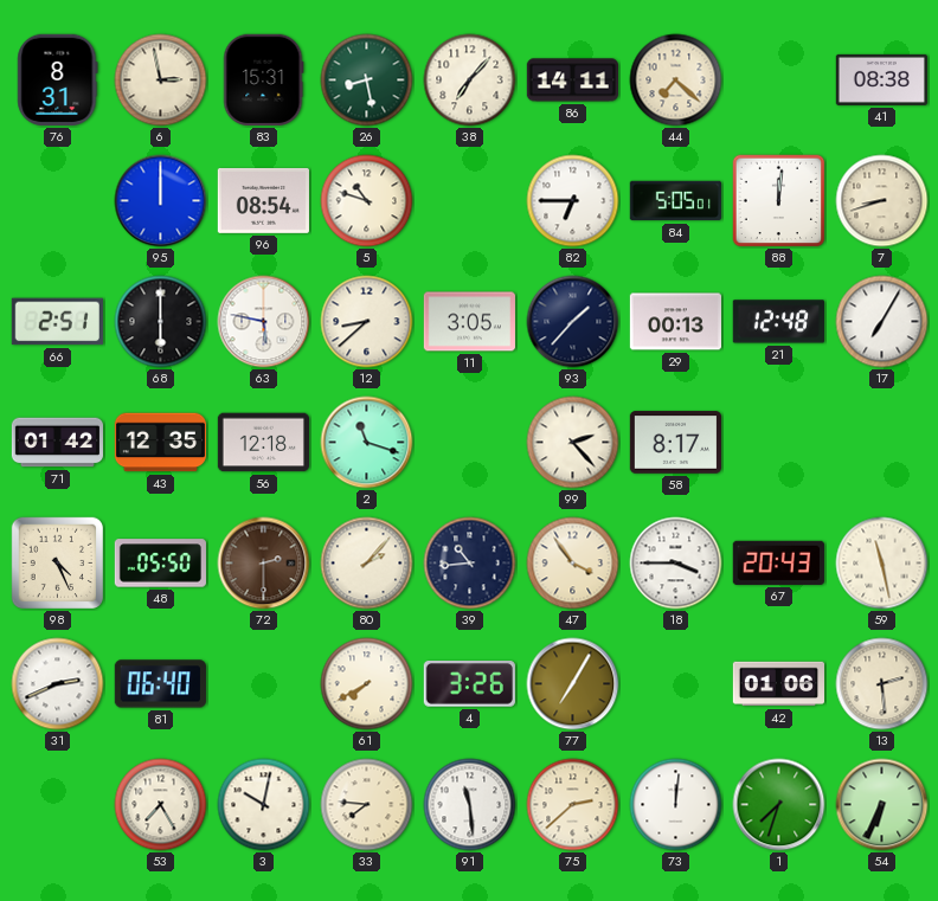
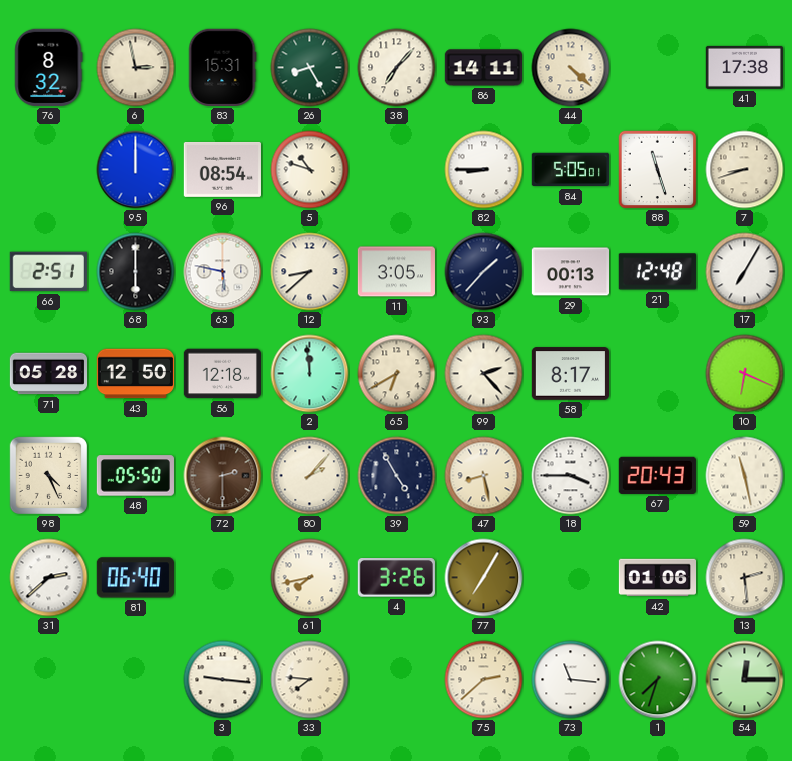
76: 8:31 -> 8:32
26: 8:28 -> 8:25
44: 7:22 -> 4:22
41: 08:38 -> 17:38
82: 6:45 -> 8:45
88: 12:01 -> 11:27
71: 01:42 -> 05:28
43: 12:35 -> 12:50
2: 11:18 -> 11:59
65: none -> 6:40
10: none -> 6:19
39: 10:44 -> 4:55
47: 3:54 -> 8:28
31: 2:41 -> 2:38
61: 7:40 -> 7:43
53: 7:25 -> none
3: 10:02 -> 9:16
91: 11:29 -> none
73: 12:01 -> 11:16
54: 6:34 -> 12:15
